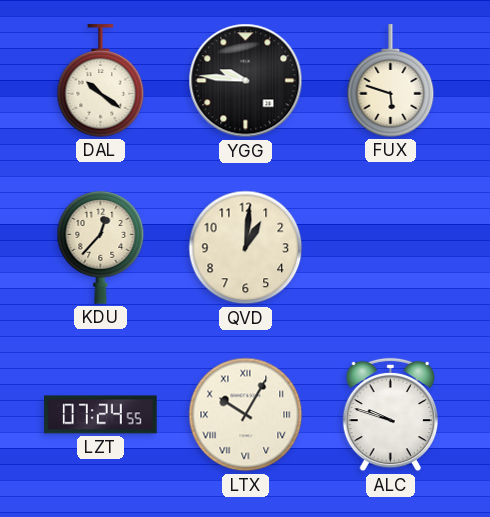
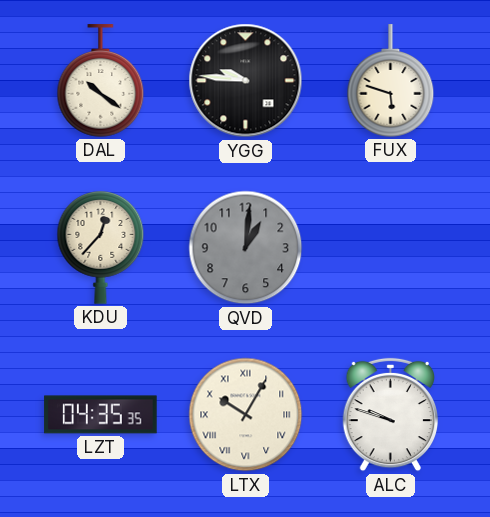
QVD dial: cream -> grey
LZT: 07:24 -> 04:35
